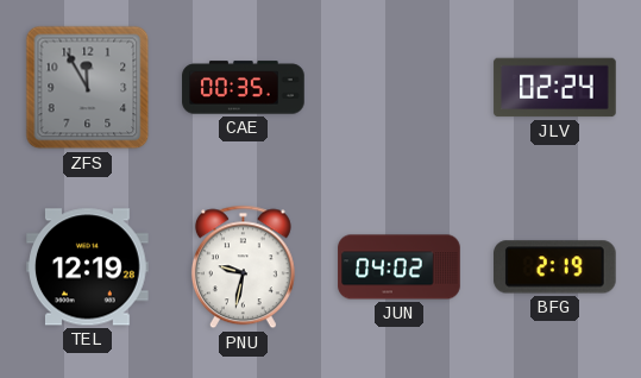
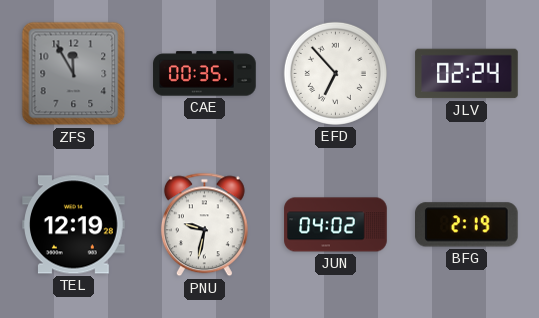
EFD: none -> 6:53
